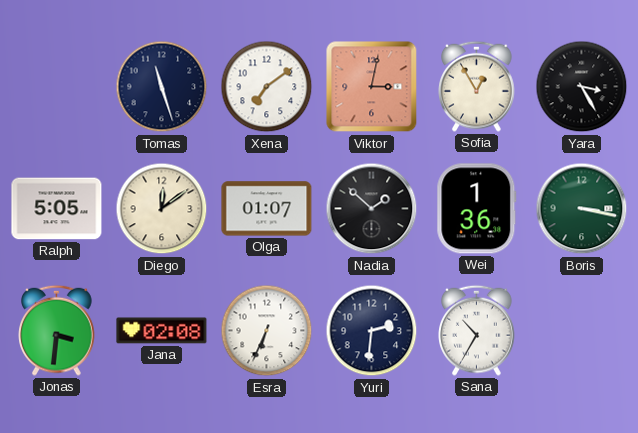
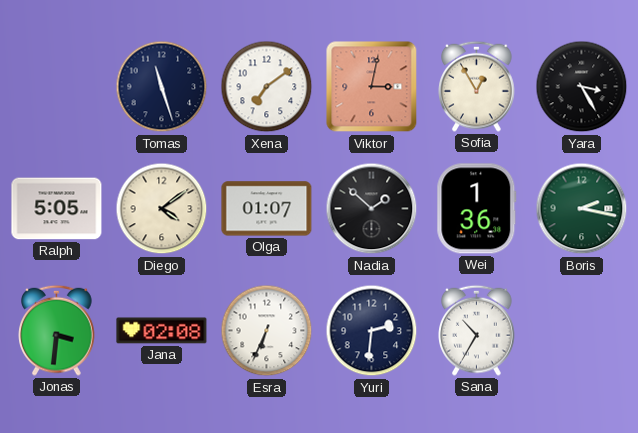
Diego: 12:09 -> 4:09
Boris: 3:17 -> 2:17
